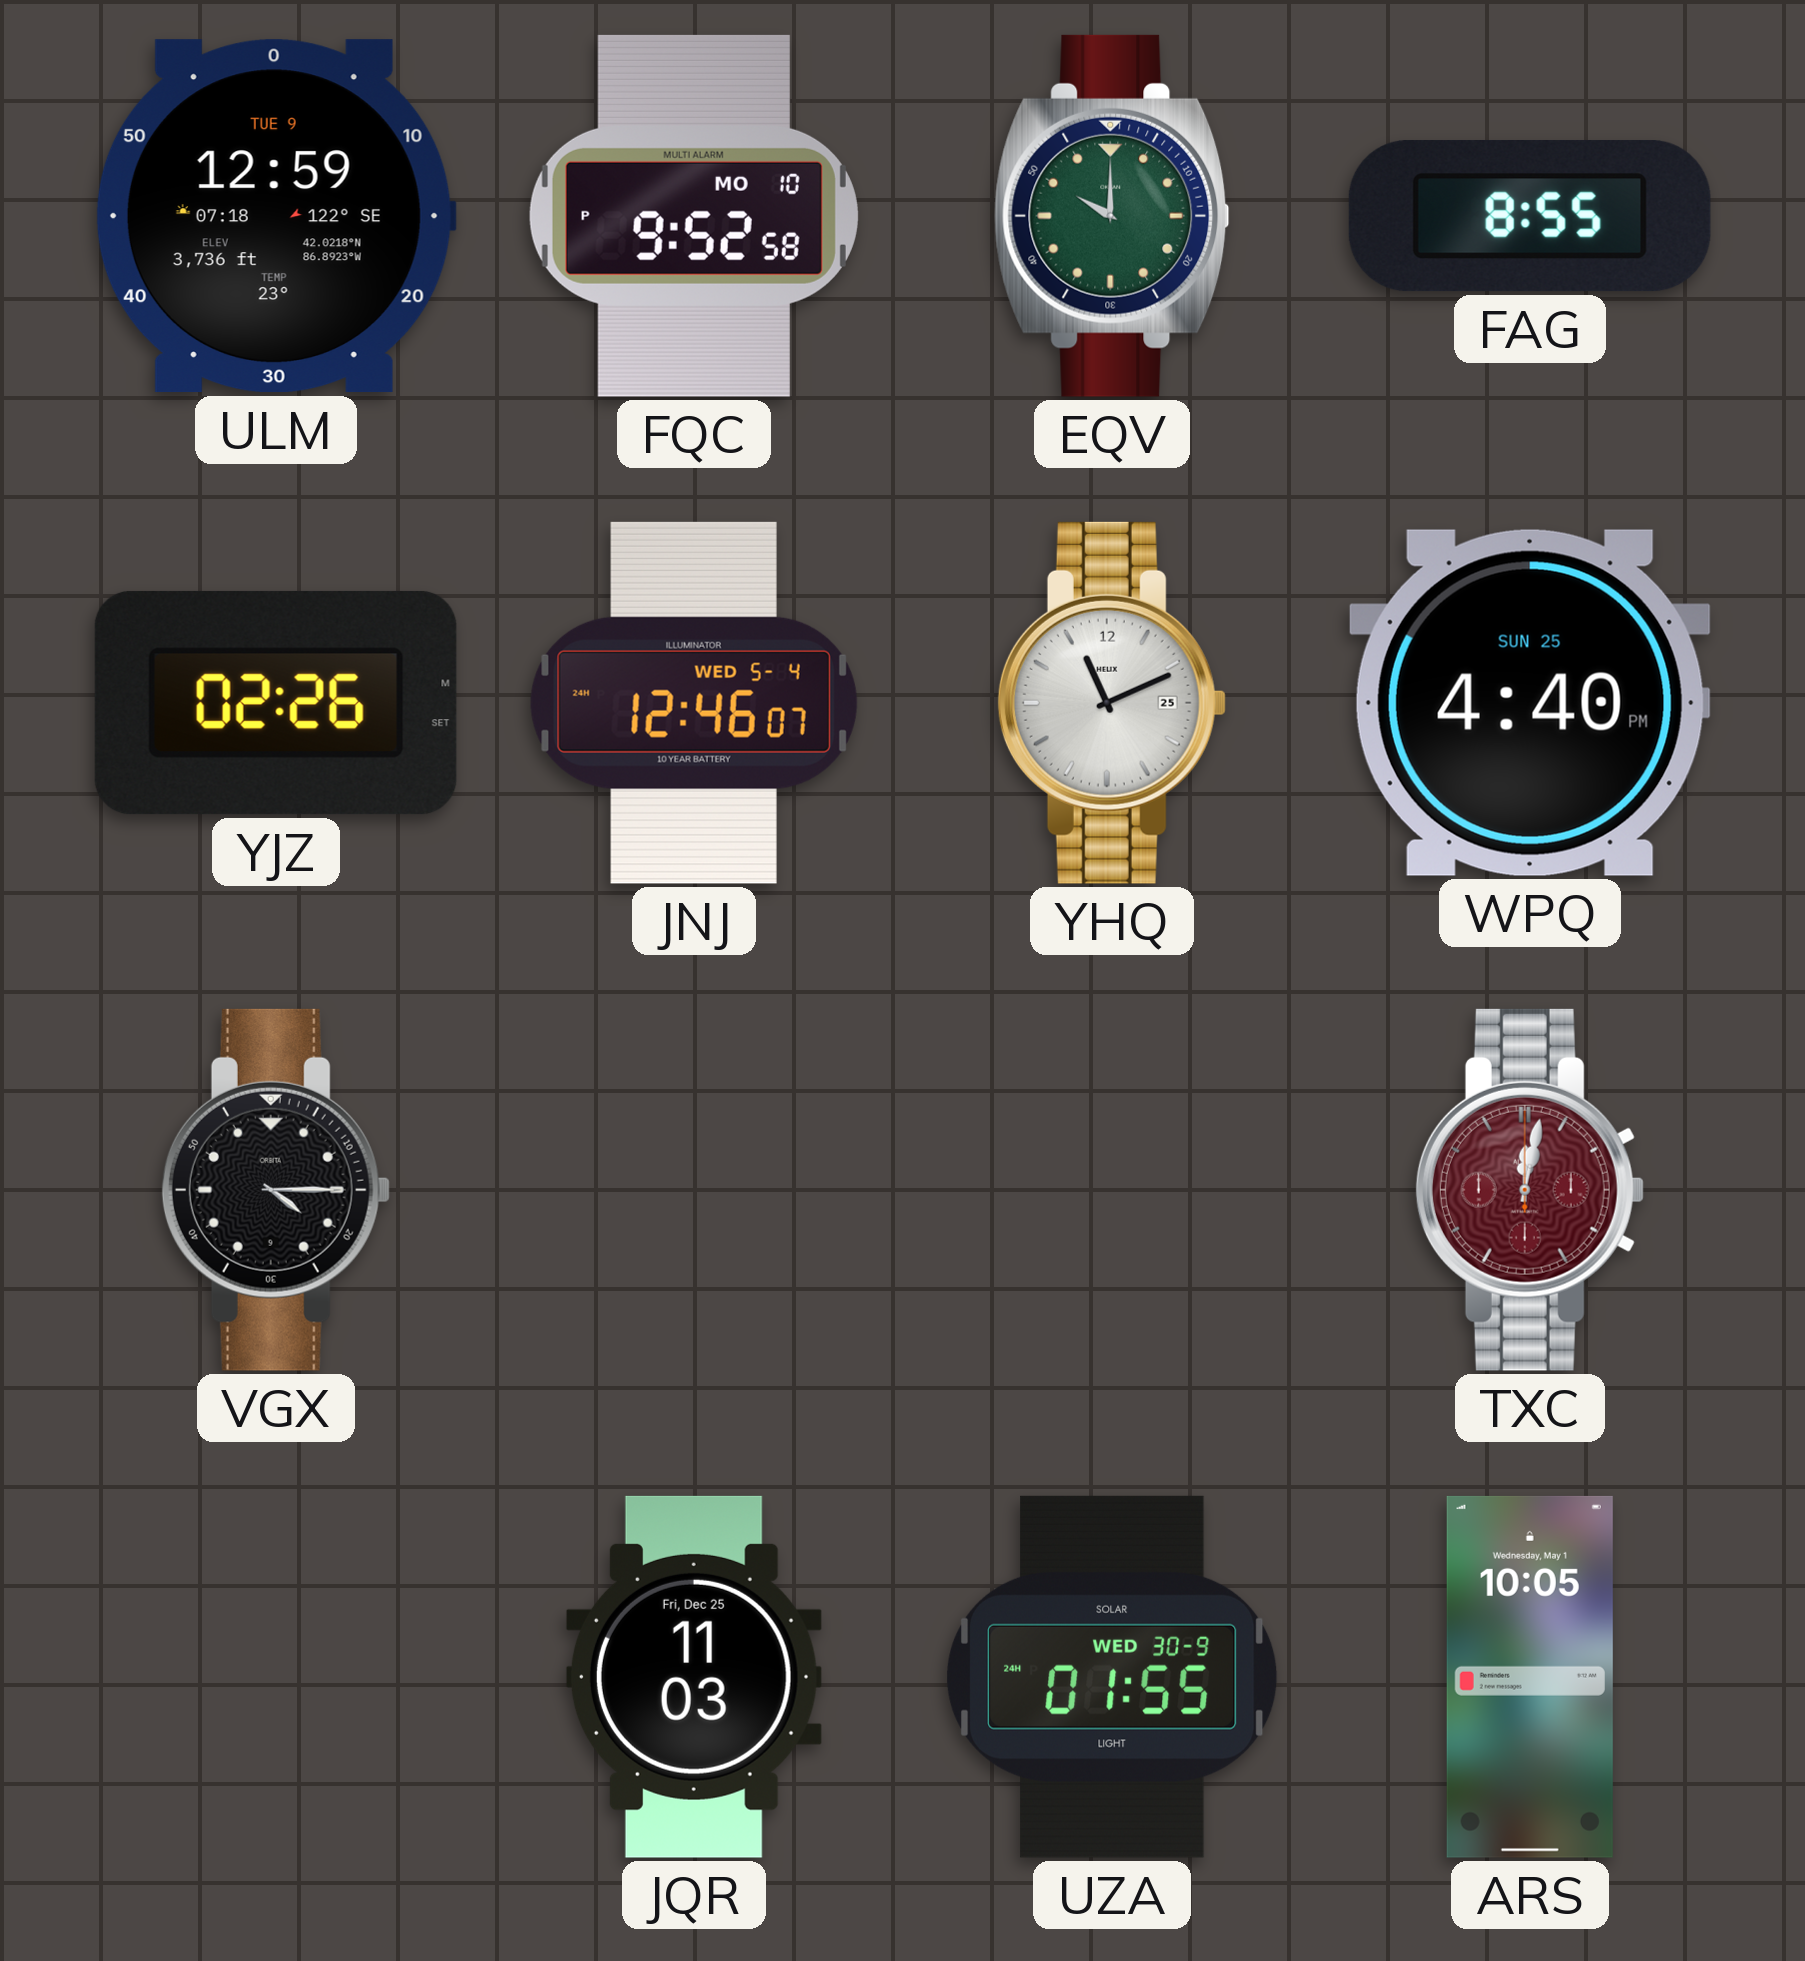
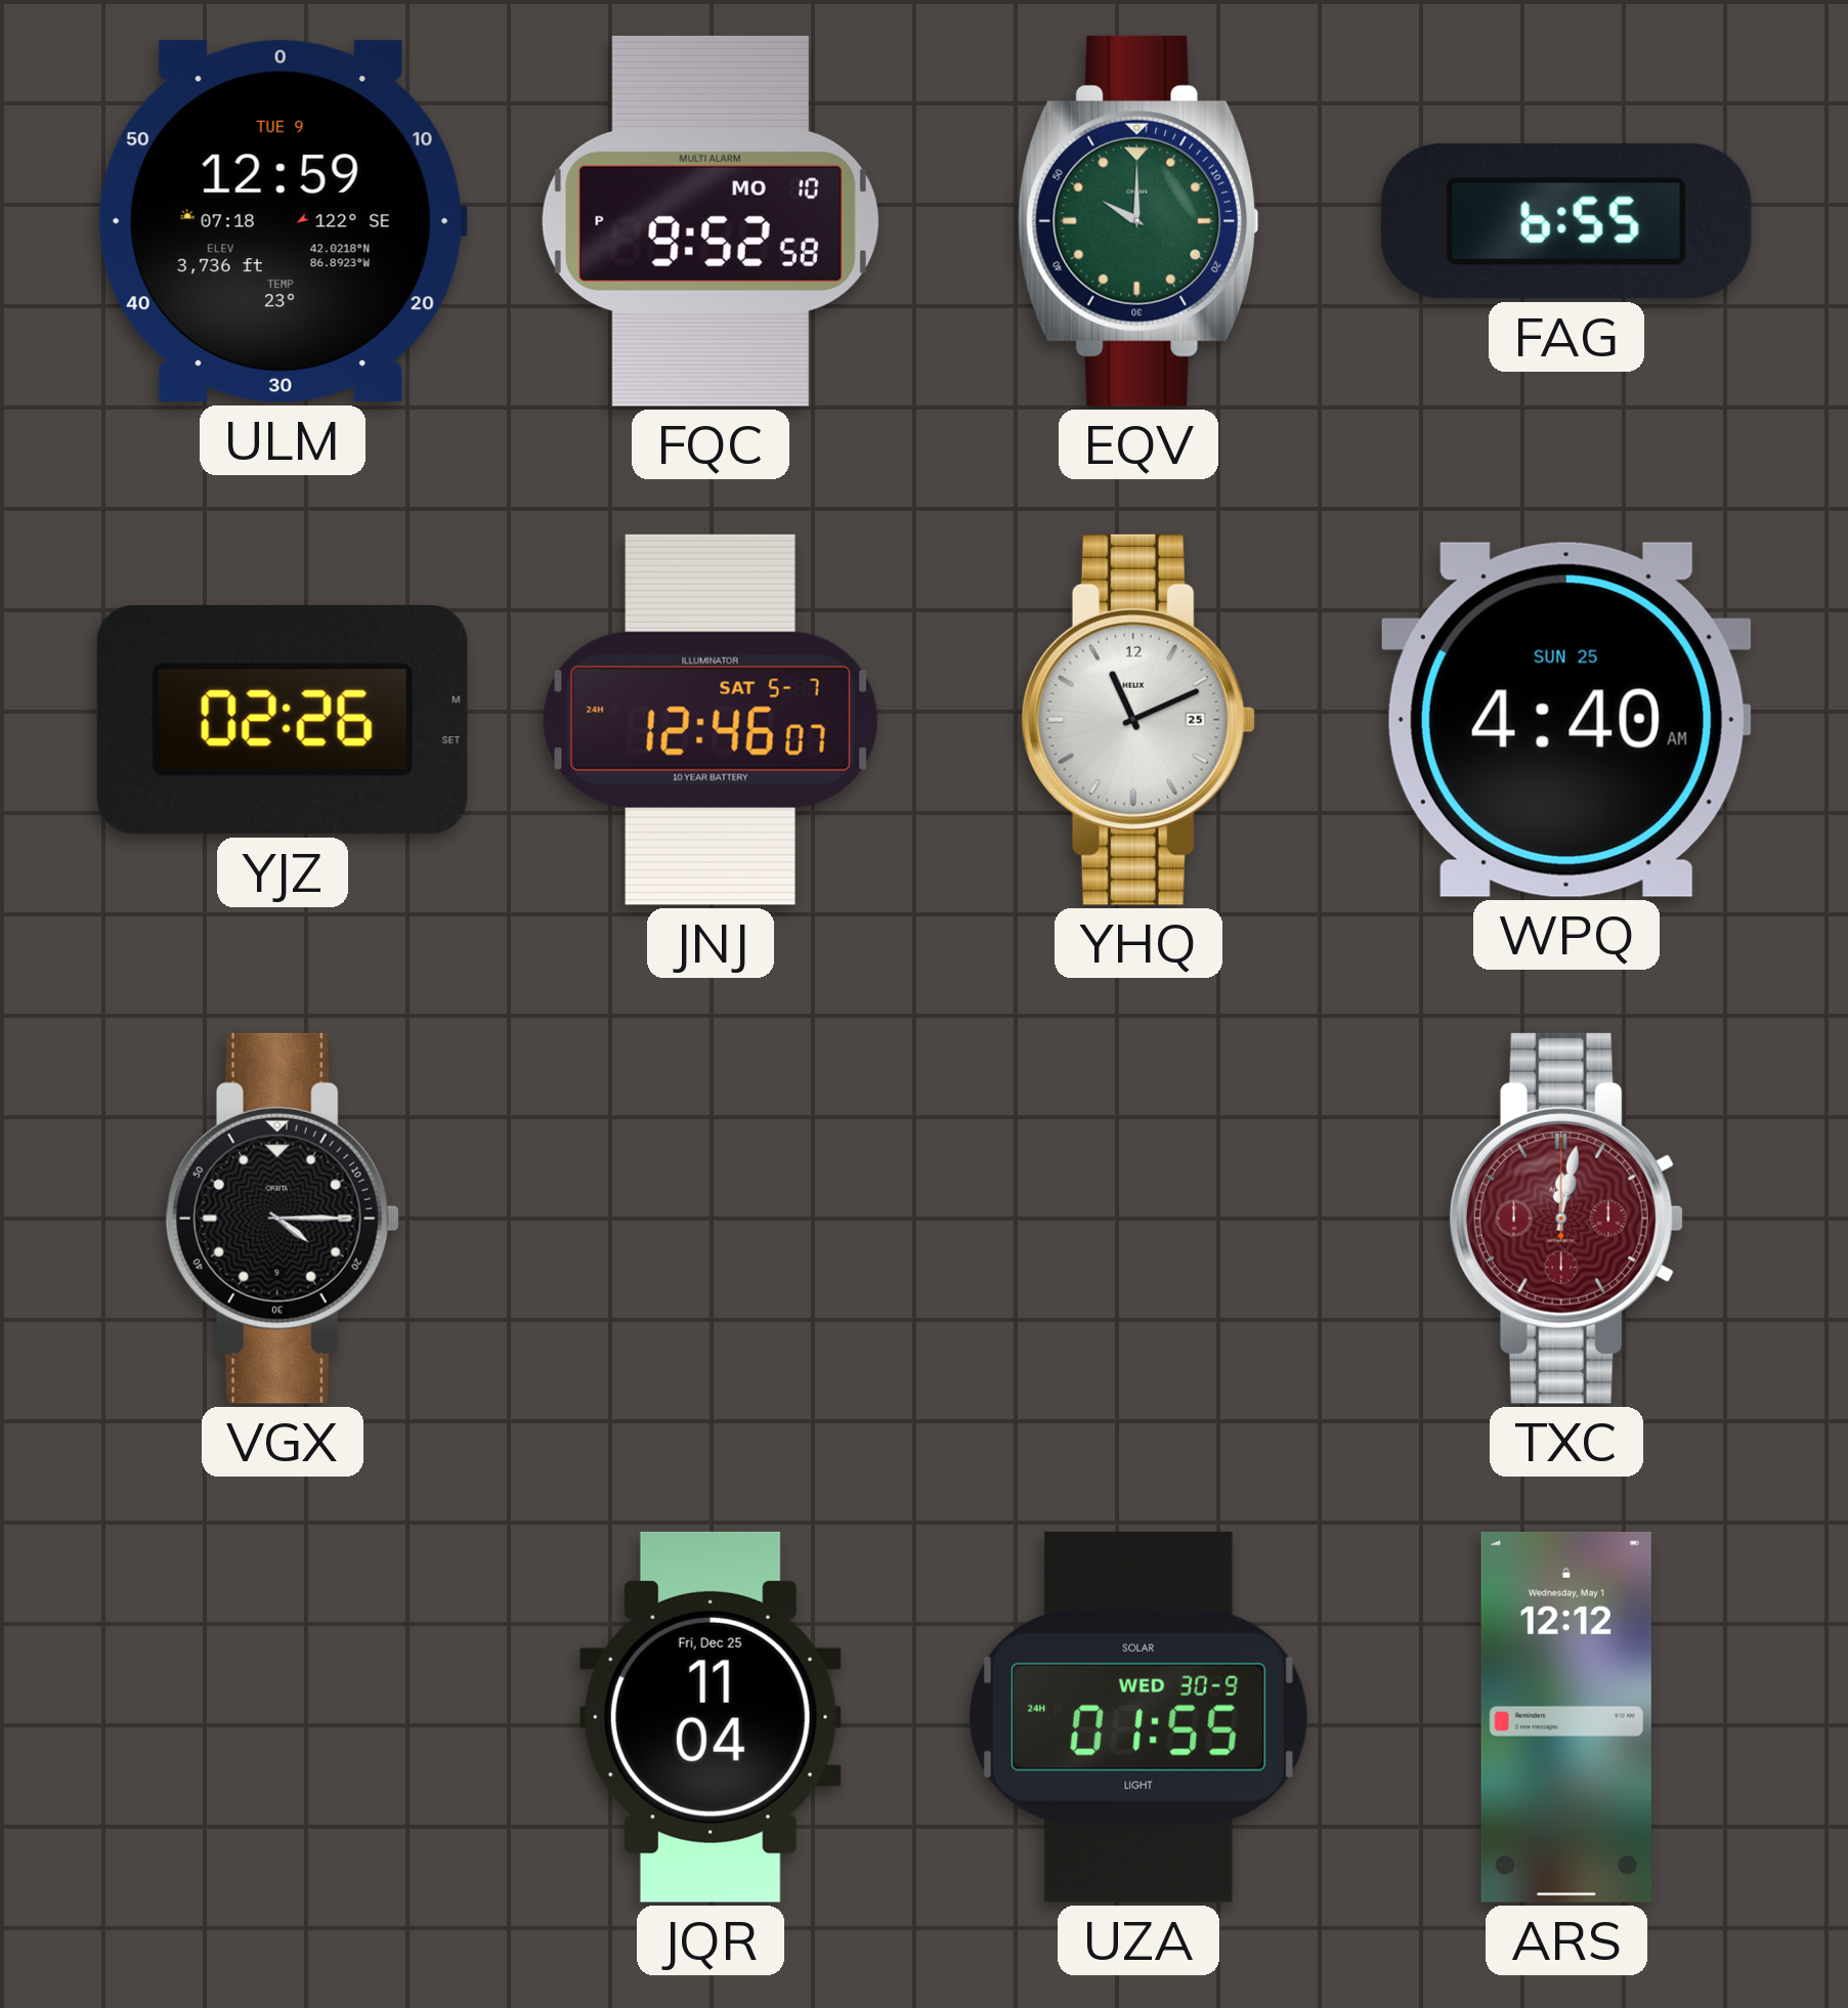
FAG: 8:55 -> 6:55
JNJ date: WED 5-4 -> SAT 5-7
WPQ: 4:40 PM -> 4:40 AM
JQR: 11:03 -> 11:04
ARS: 10:05 -> 12:12
